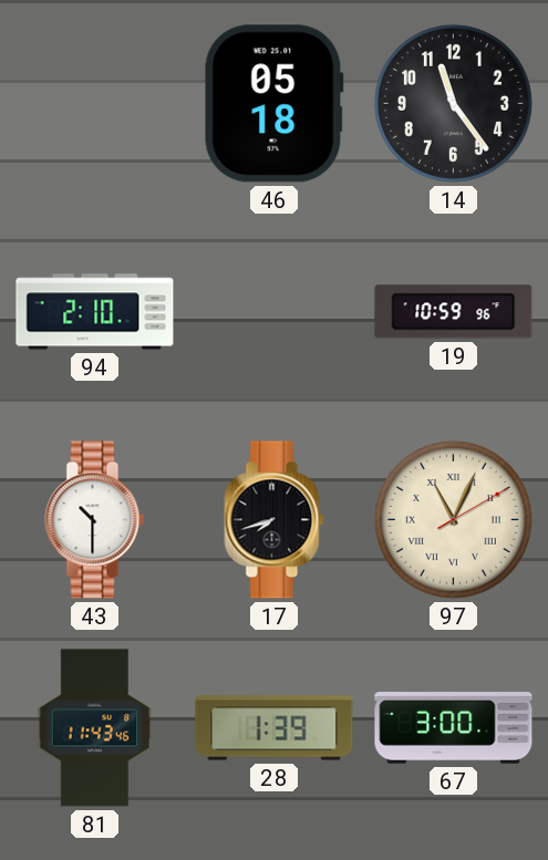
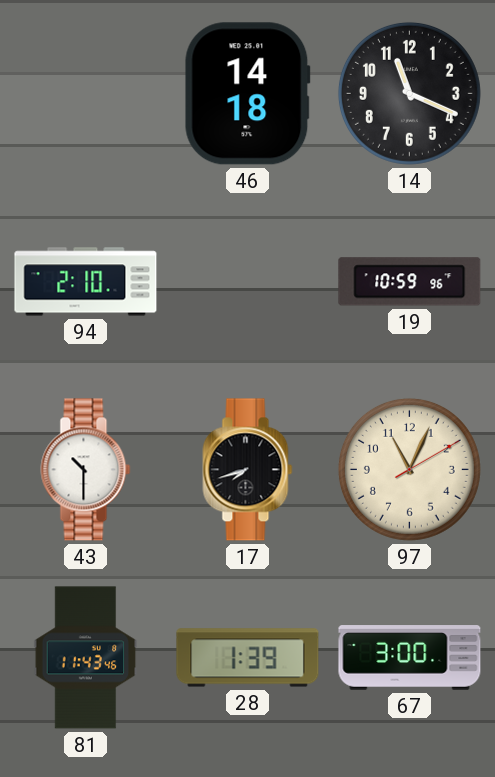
46: 05:18 -> 14:18
14: 11:24 -> 11:19
97 numerals: Roman -> Arabic
